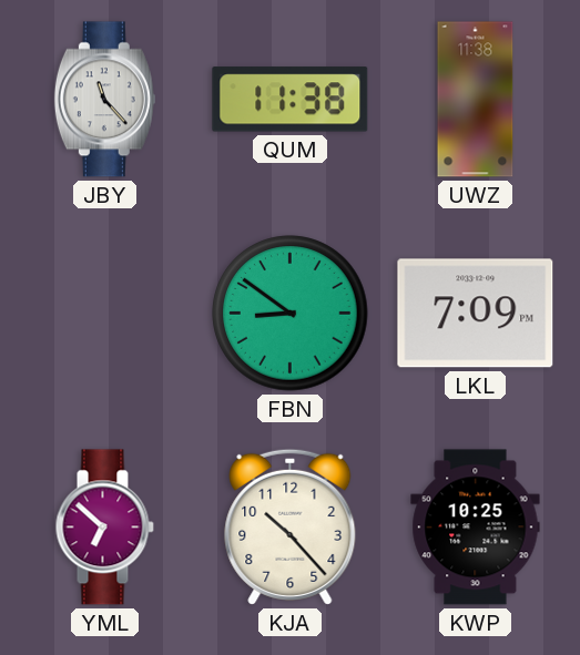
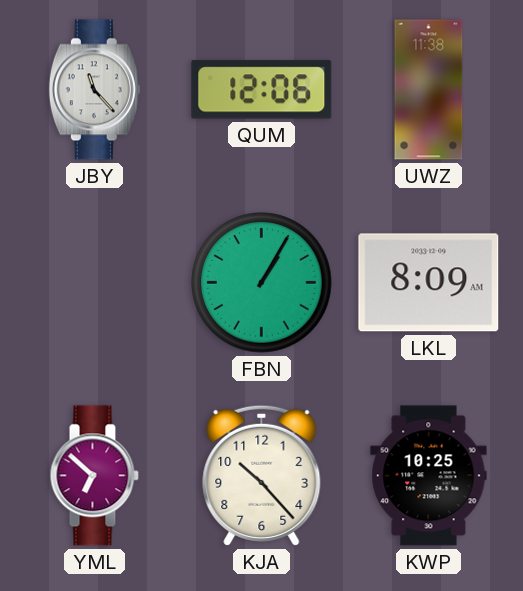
QUM: 11:38 -> 12:06
FBN: 8:51 -> 1:05
LKL: 7:09 -> 8:09
